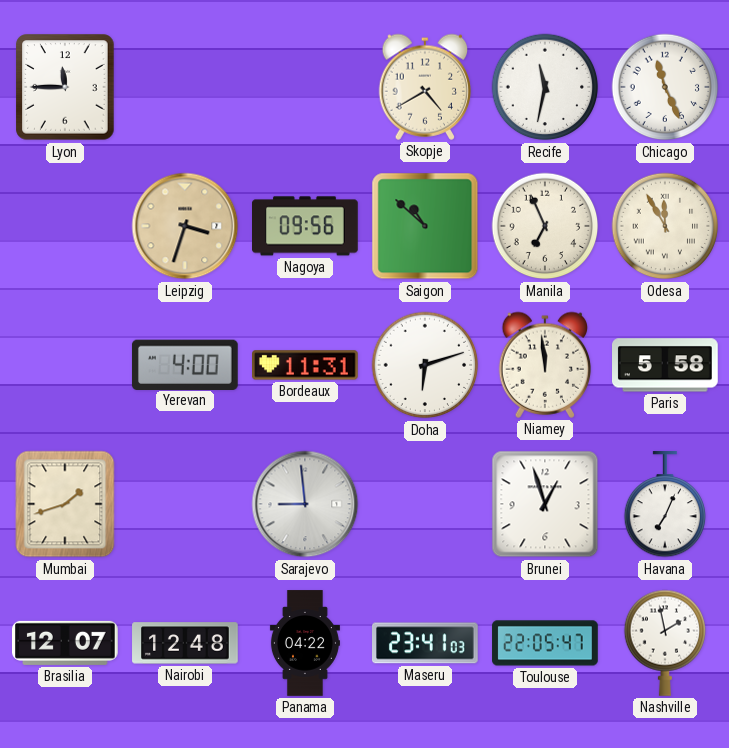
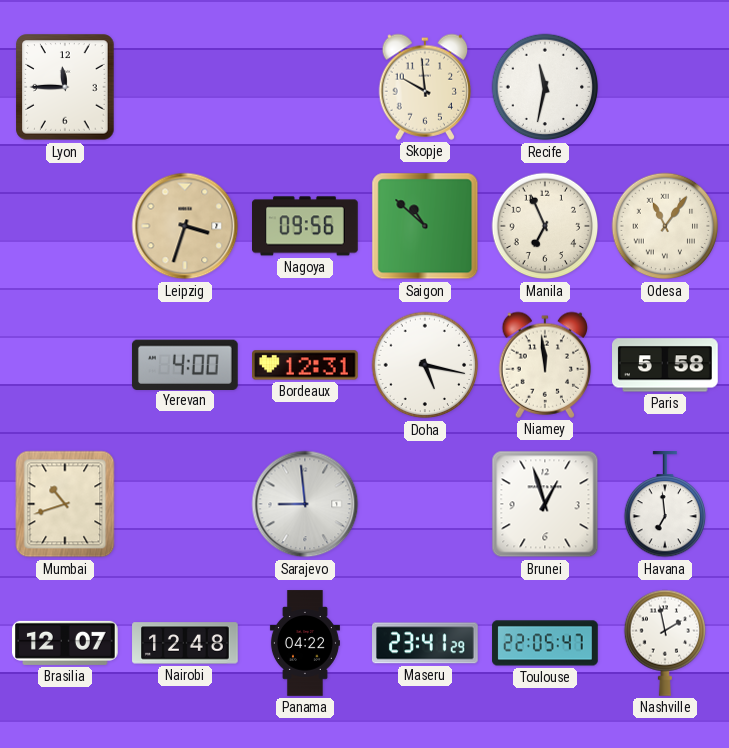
Skopje: 4:40 -> 9:59
Chicago: 11:26 -> none
Odesa: 11:55 -> 11:06
Bordeaux: 11:31 -> 12:31
Doha: 6:12 -> 5:17
Mumbai: 1:42 -> 10:42
Havana: 7:04 -> 6:59
Maseru: 23:41:03 -> 23:41:29
